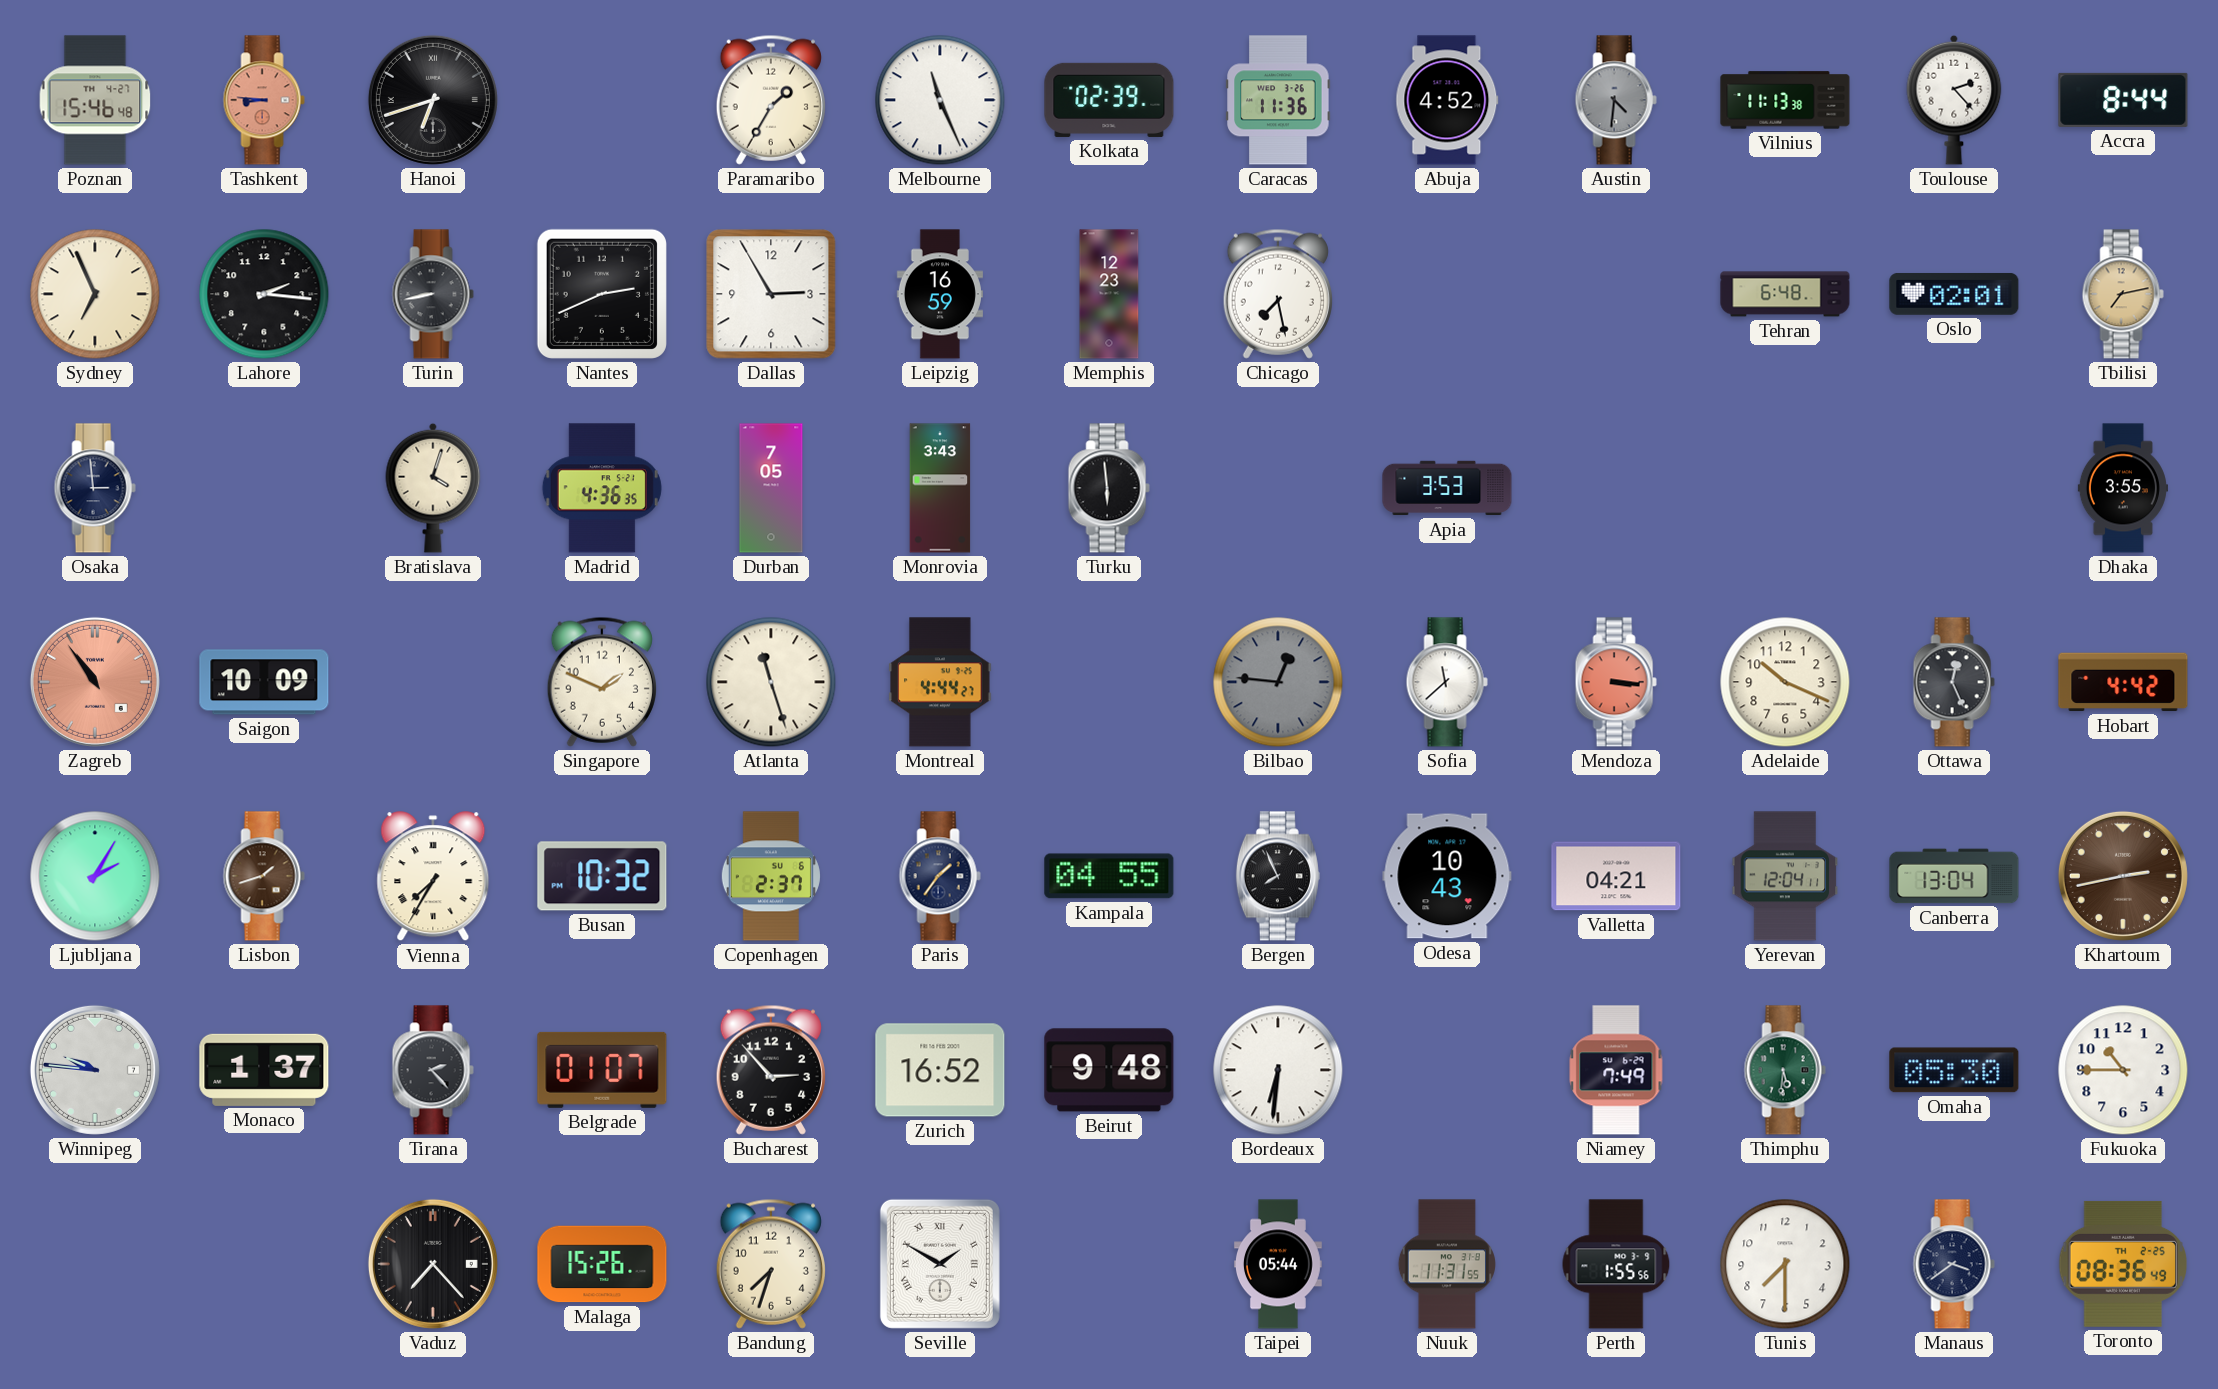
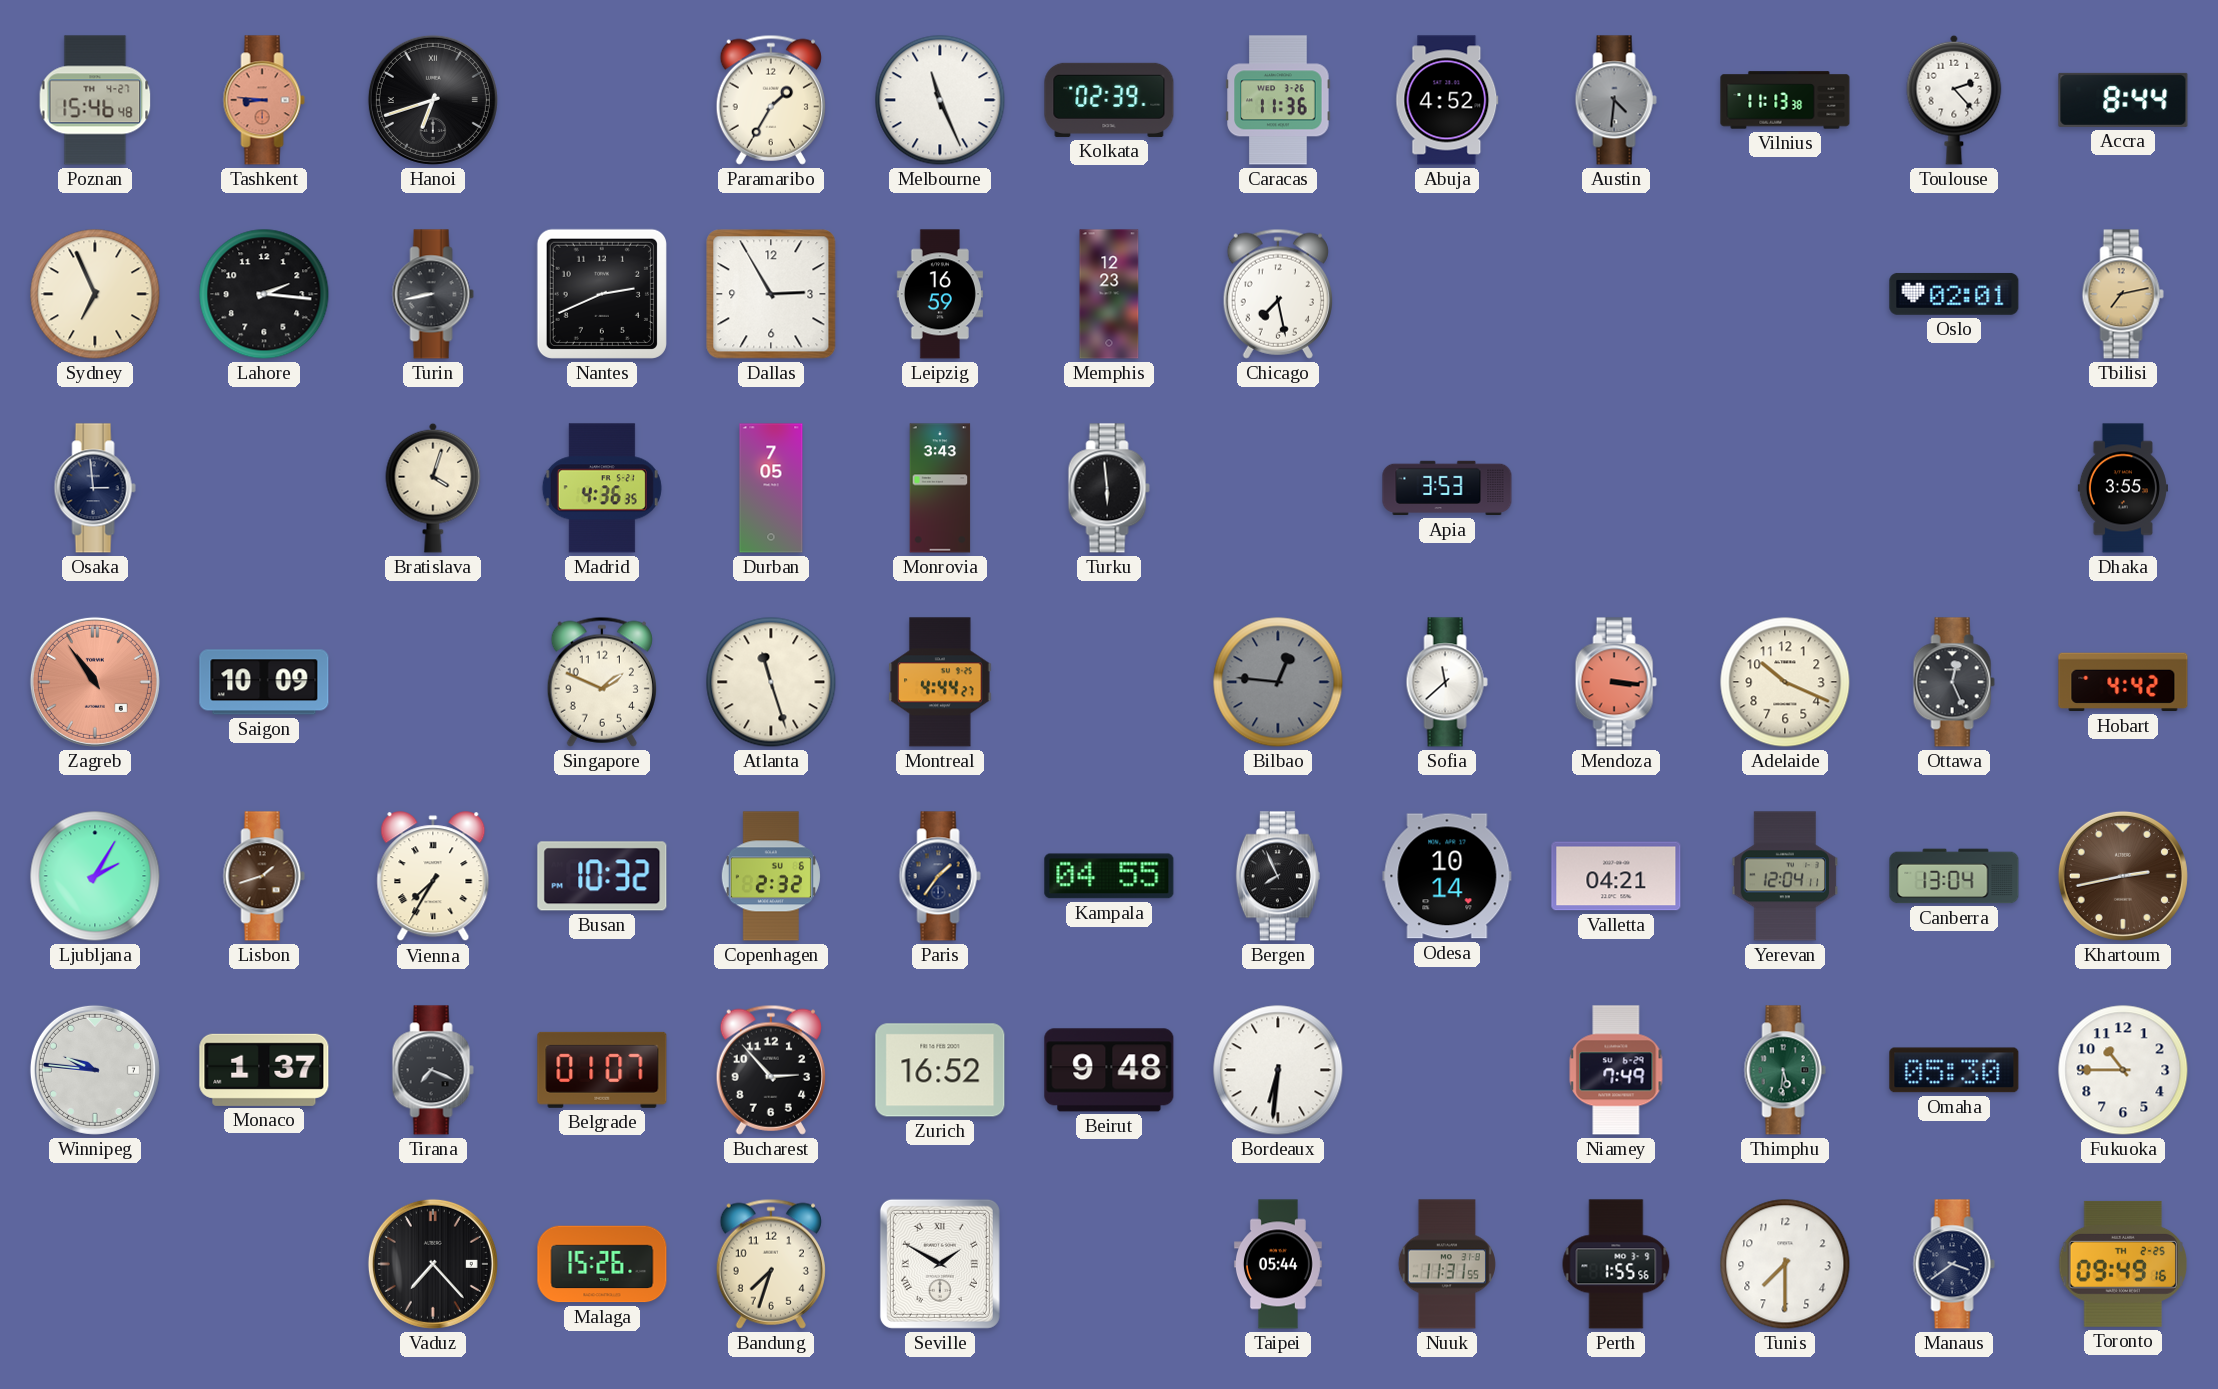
Tehran: 6:48 -> none
Copenhagen: 2:37 -> 2:32
Odesa: 10:43 -> 10:14
Tirana: 2:23 -> 7:19
Toronto: 08:36 -> 09:49
